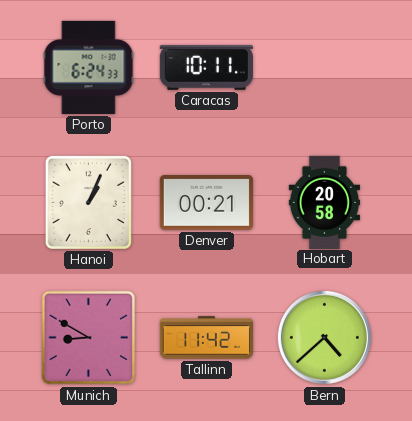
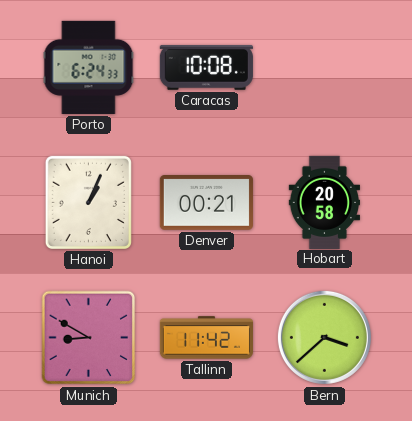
Caracas: 10:11 -> 10:08
Bern: 4:38 -> 3:38
